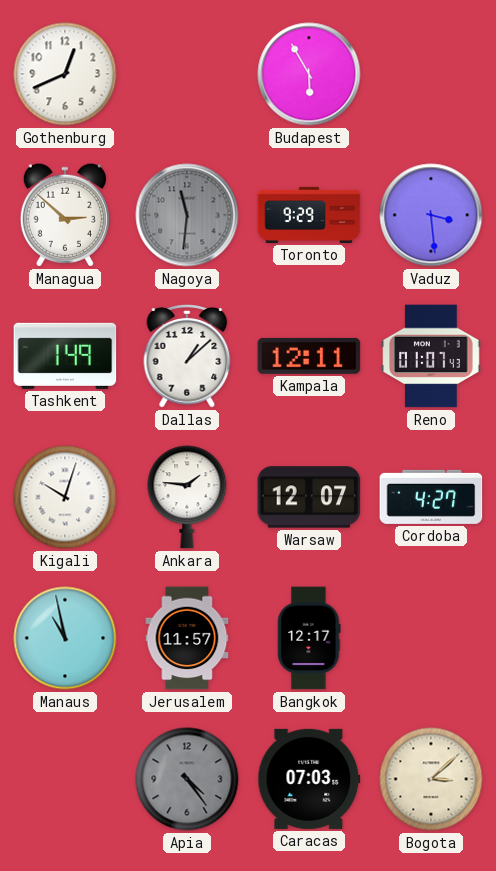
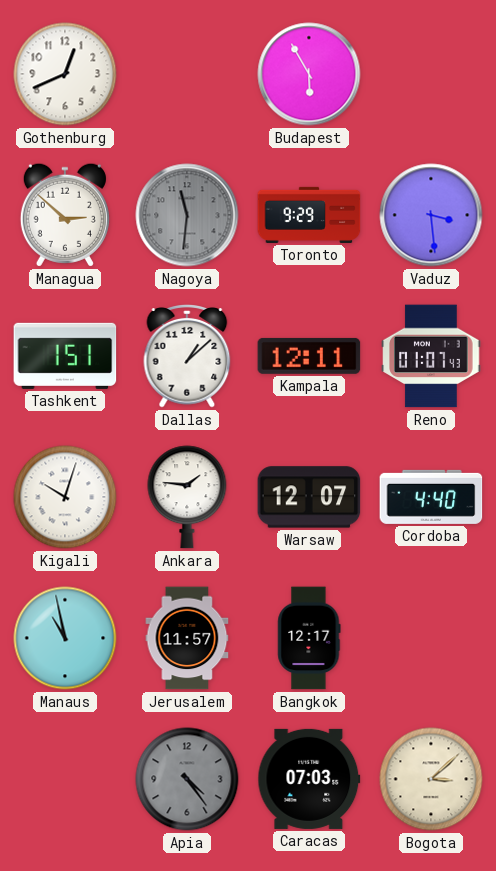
Tashkent: 1:49 -> 1:51
Cordoba: 4:27 -> 4:40
